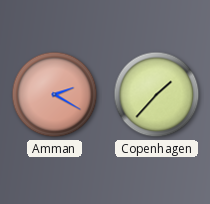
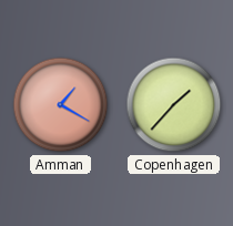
Amman: 2:20 -> 1:20
